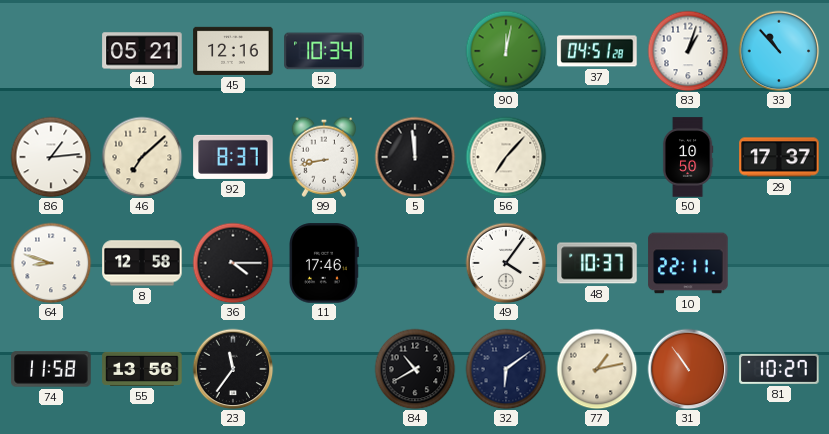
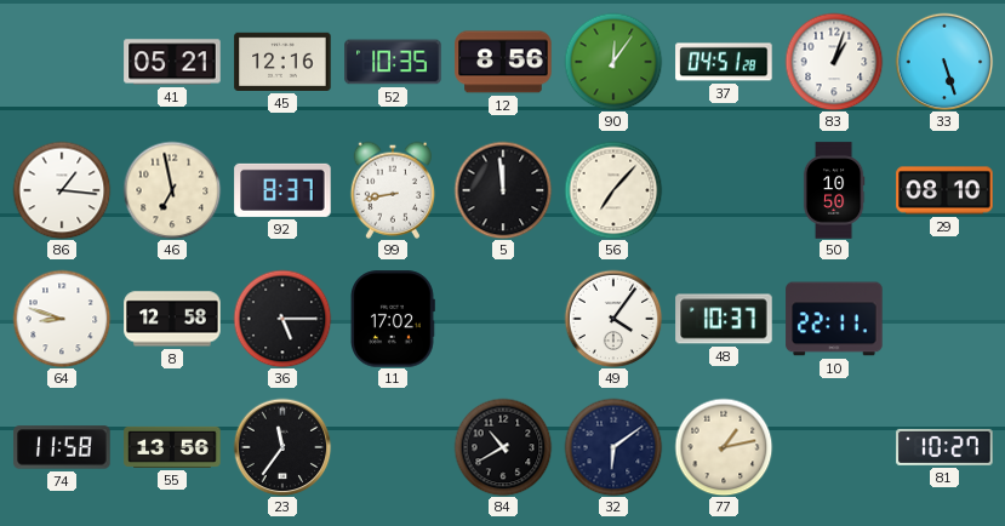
52: 10:34 -> 10:35
12: none -> 8:56
90: 12:02 -> 12:06
33: 10:53 -> 5:27
86: 1:14 -> 1:16
46: 7:08 -> 6:58
29: 17:37 -> 08:10
36: 4:15 -> 5:15
11: 17:46 -> 17:02
31: 10:54 -> none
